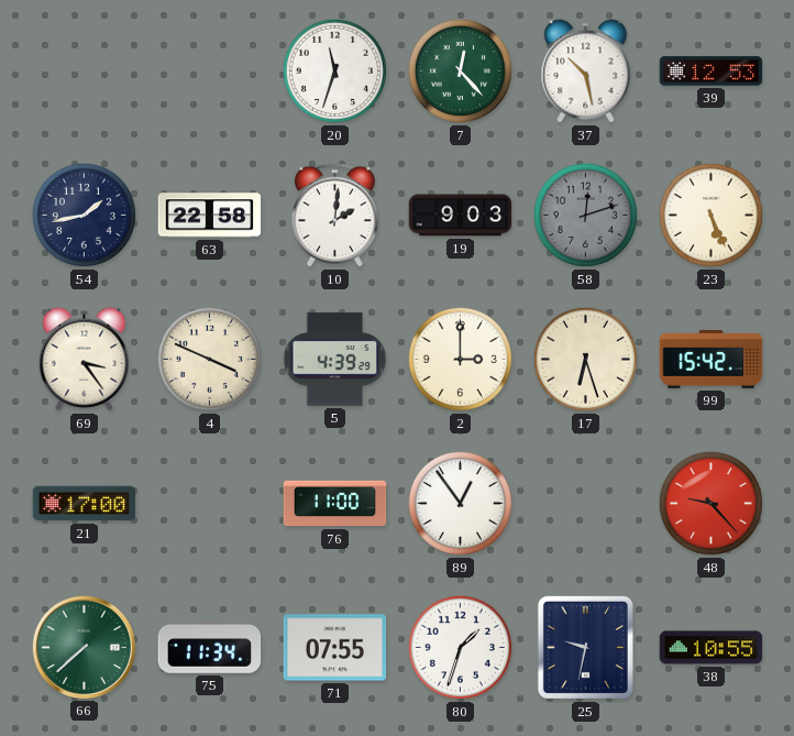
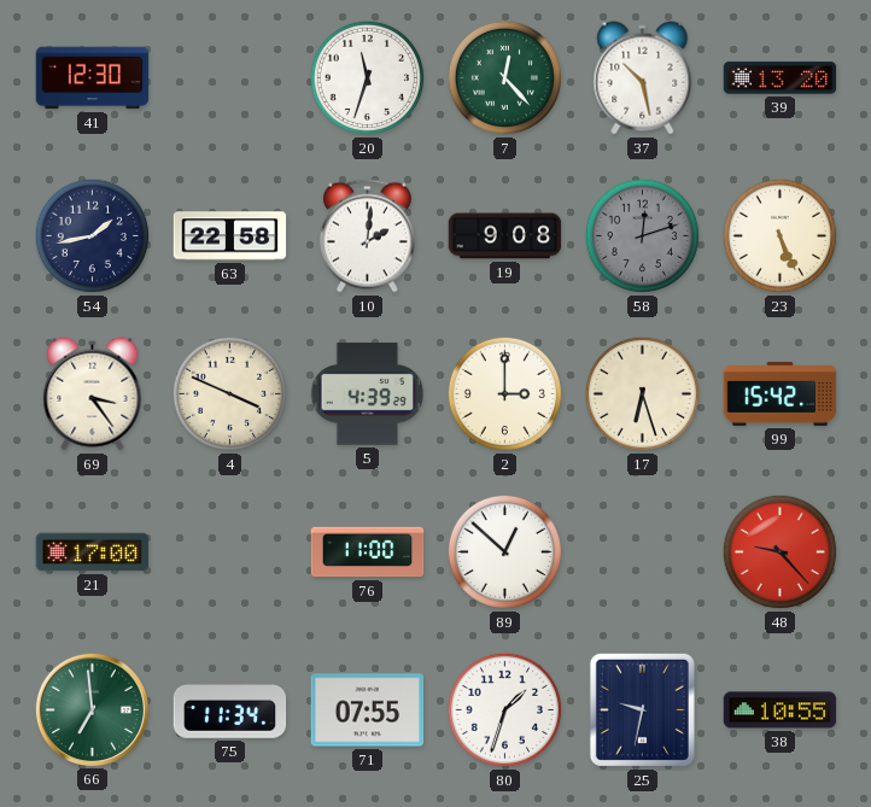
41: none -> 12:30
39: 12:53 -> 13:20
19: 9:03 -> 9:08
89: 12:54 -> 12:52
66: 7:38 -> 6:59
